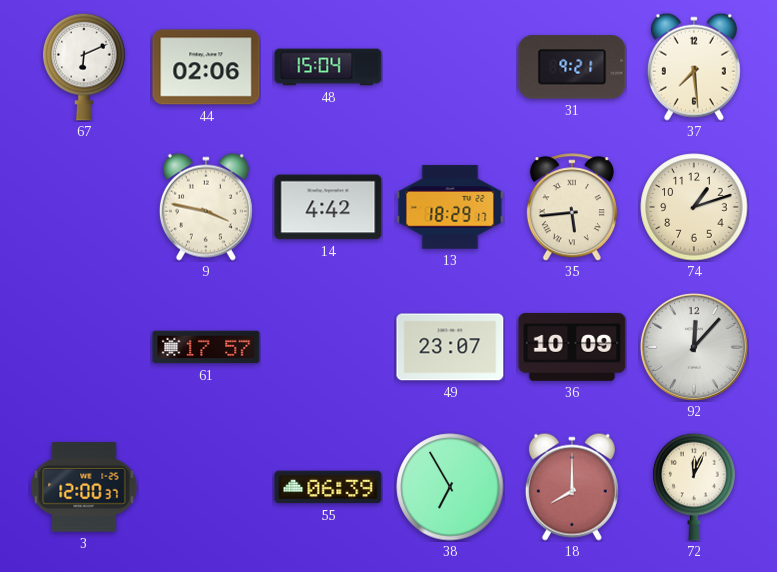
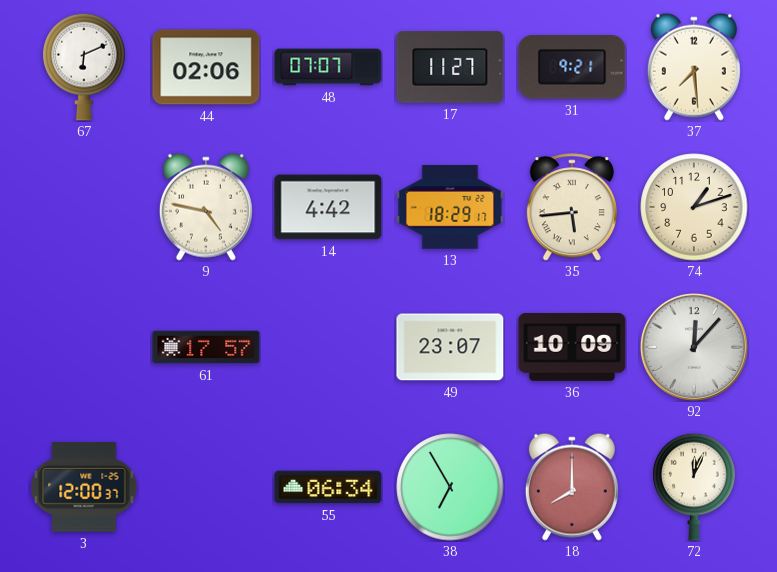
48: 15:04 -> 07:07
17: none -> 11:27
9: 3:47 -> 4:47
55: 06:39 -> 06:34
